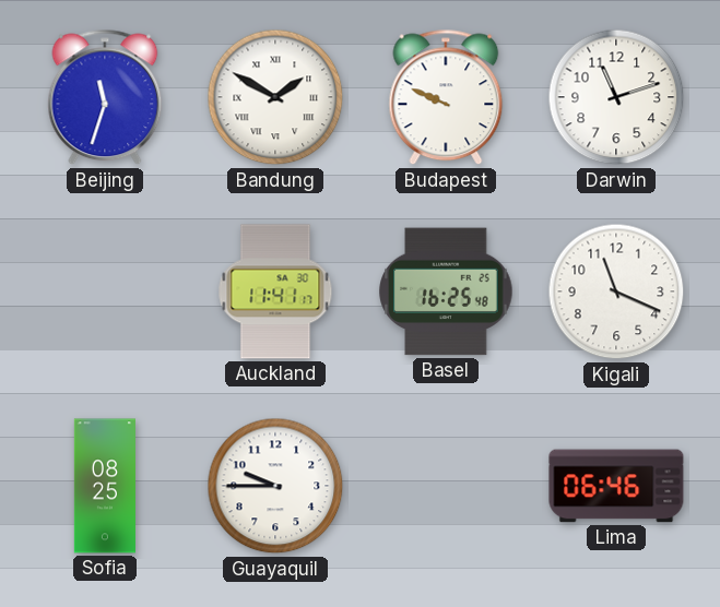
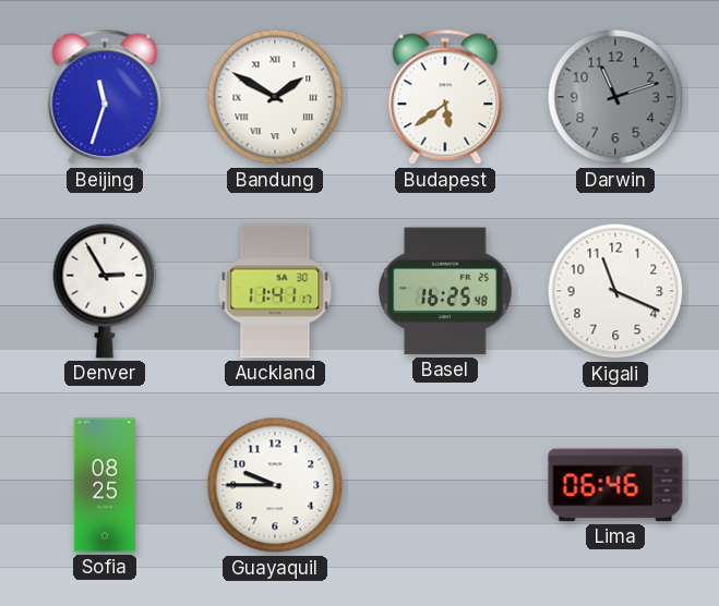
Budapest: 9:49 -> 5:39
Darwin dial: white -> grey
Denver: none -> 2:55
